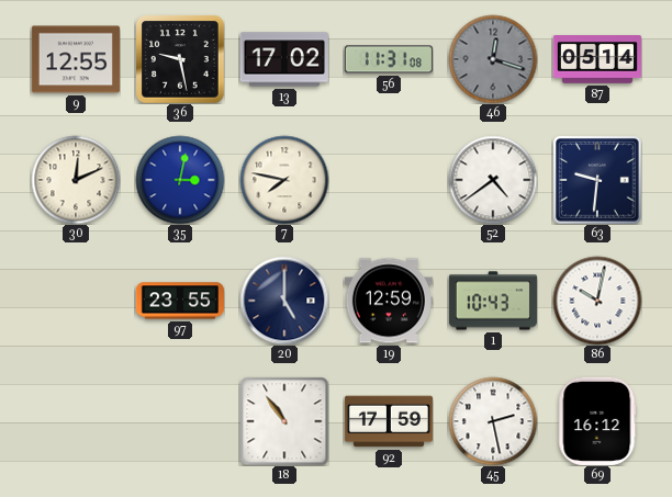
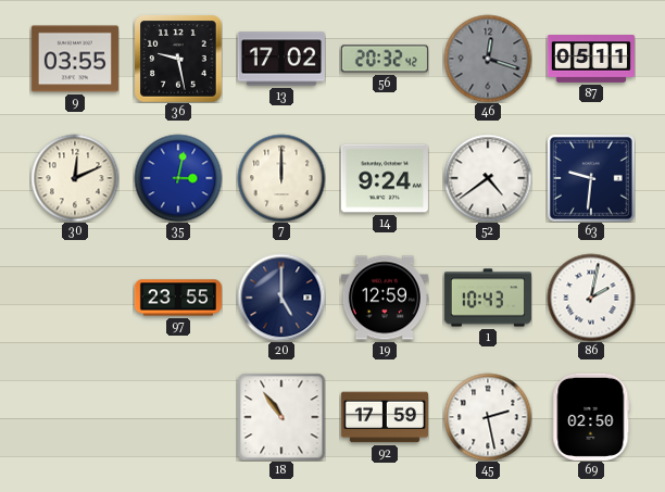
9: 12:55 -> 03:55
56: 11:31 -> 20:32
87: 05:14 -> 05:11
7: 7:47 -> 12:00
14: none -> 9:24
86: 10:02 -> 2:02
69: 16:12 -> 02:50
